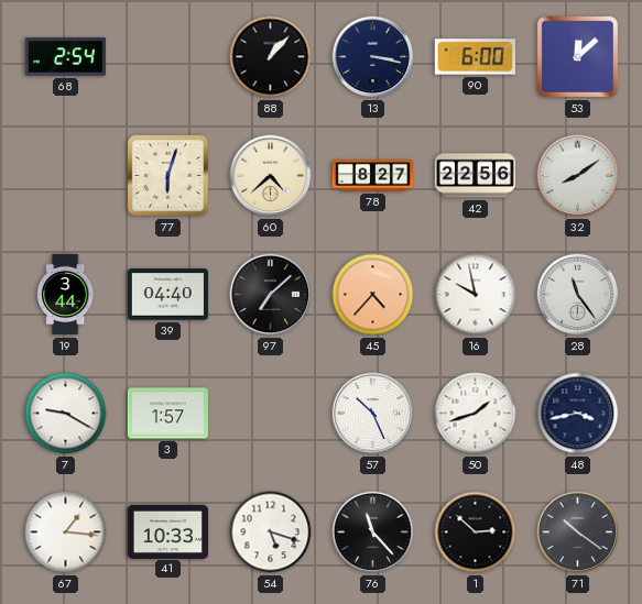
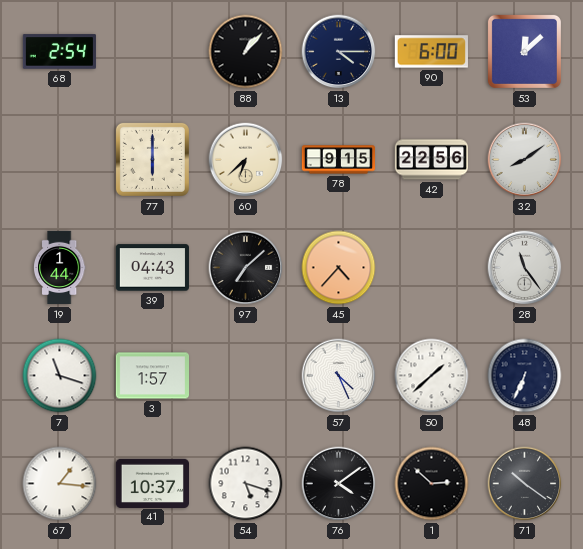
13: 3:17 -> 4:15
77: 6:03 -> 6:00
60: 4:38 -> 6:38
78: 8:27 -> 9:15
19: 3:44 -> 1:44
39: 04:40 -> 04:43
16: 9:58 -> none
7: 9:20 -> 11:18
57: 10:26 -> 4:26
50: 1:42 -> 1:38
48: 3:43 -> 6:34
41: 10:33 -> 10:37
76: 11:23 -> 4:09
